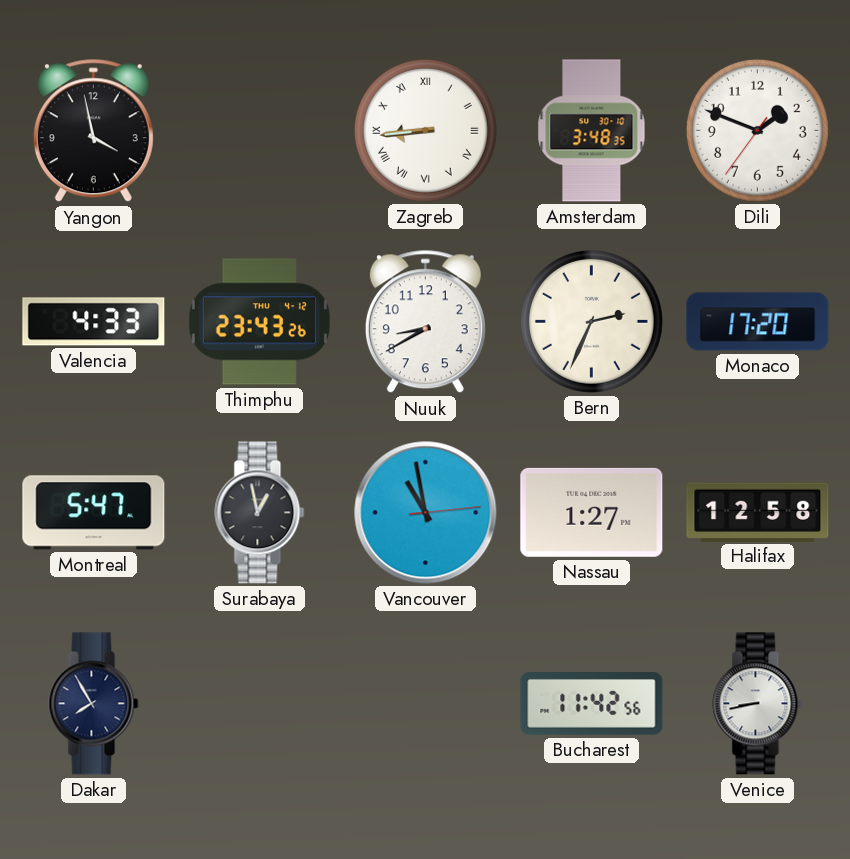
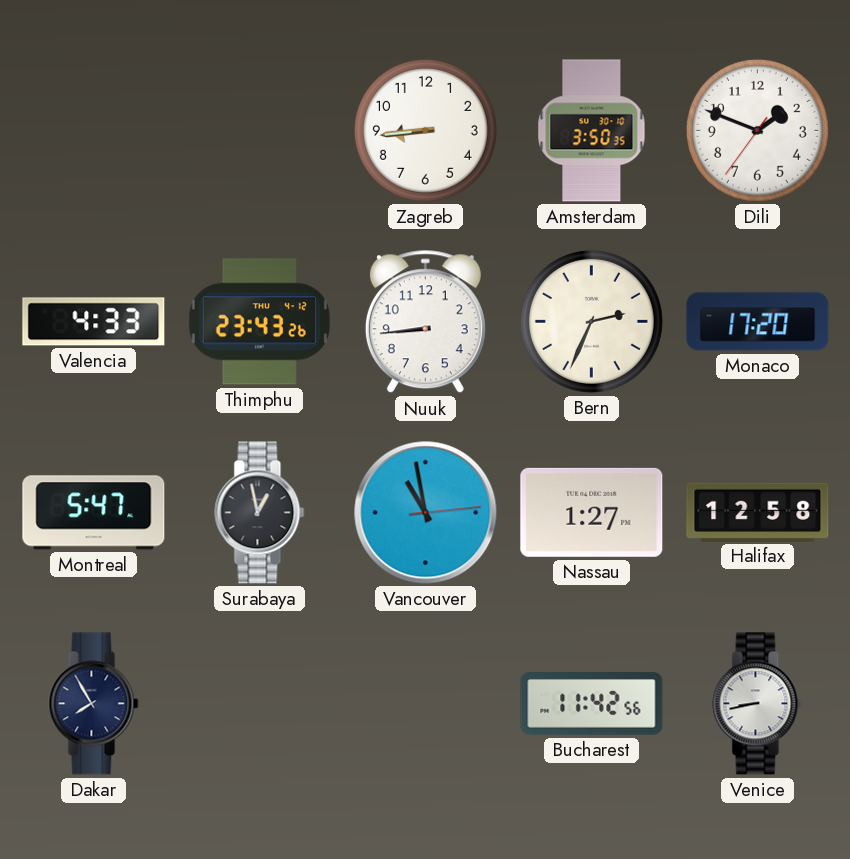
Yangon: 3:58 -> none
Zagreb numerals: Roman -> Arabic
Amsterdam: 3:48 -> 3:50
Nuuk: 8:40 -> 8:44
